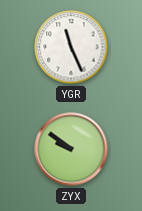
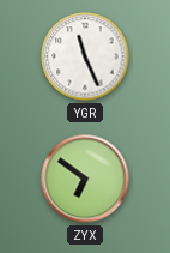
ZYX: 9:51 -> 6:51
